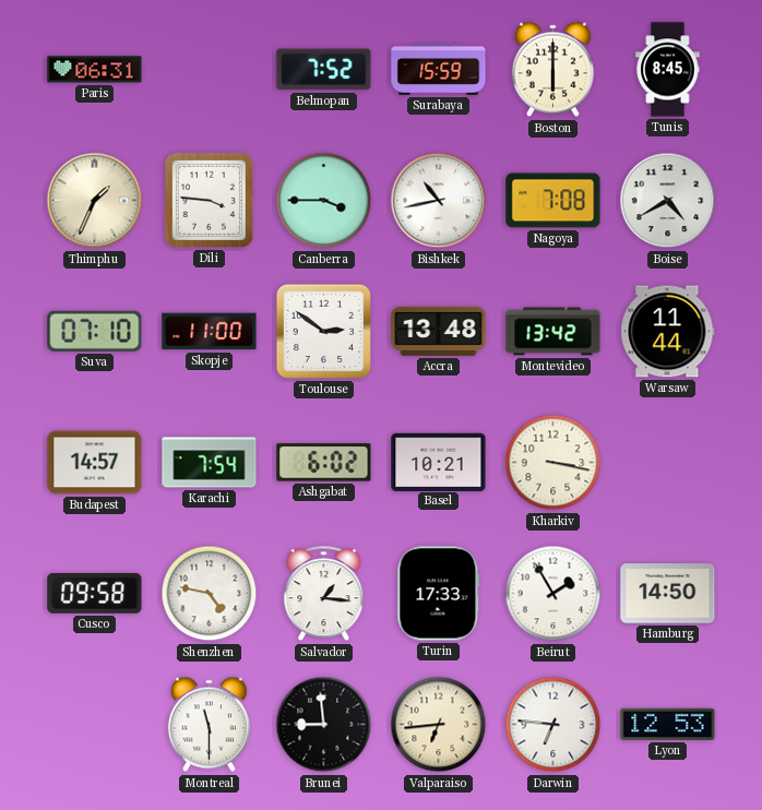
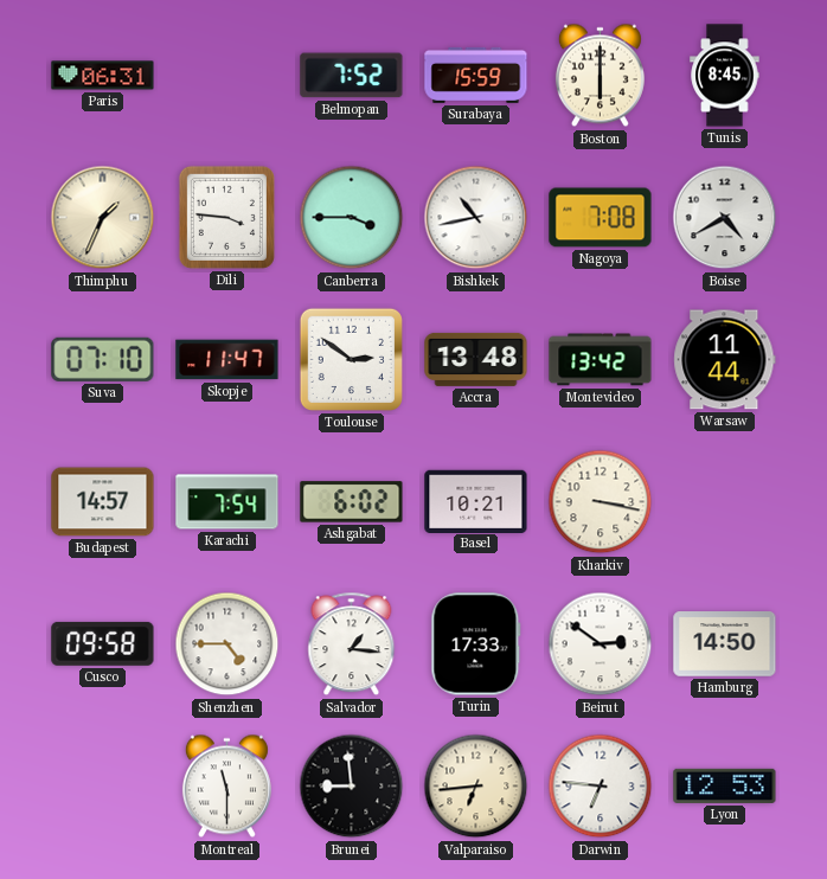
Skopje: 11:00 -> 11:47
Shenzhen: 4:47 -> 4:45
Beirut: 1:55 -> 2:51
